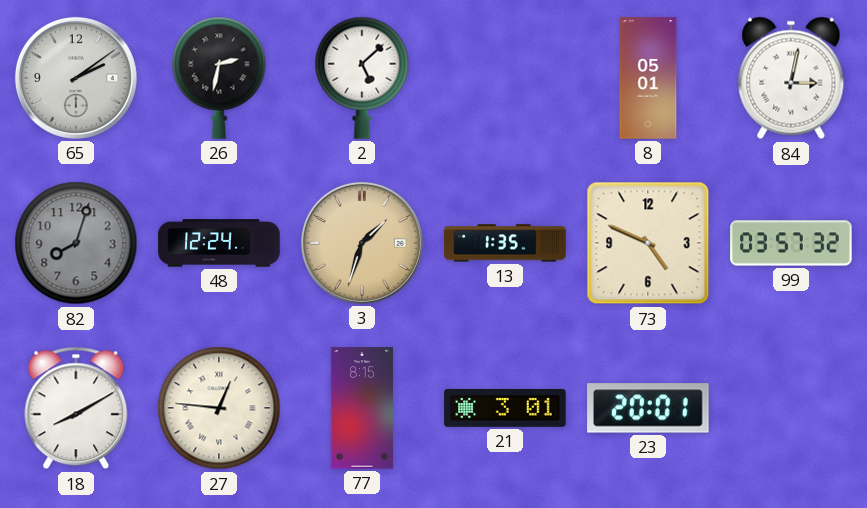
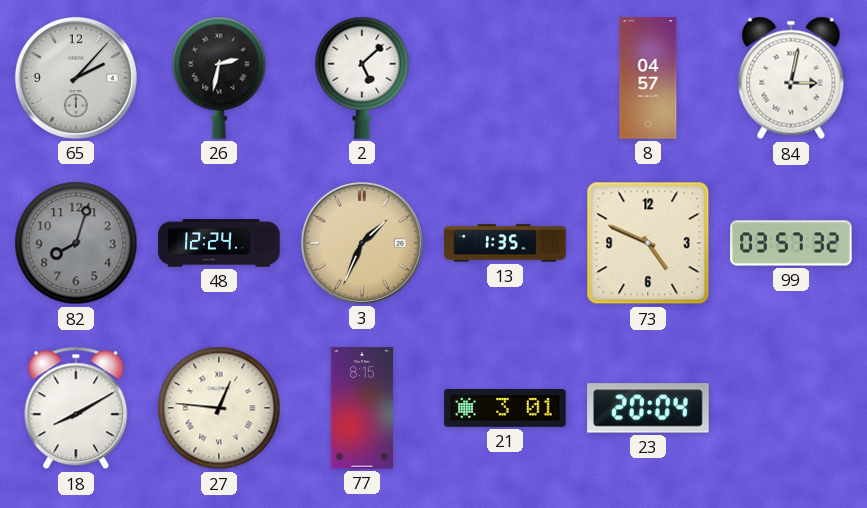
65: 2:09 -> 2:07
8: 05:01 -> 04:57
3: 1:33 -> 1:34
23: 20:01 -> 20:04
